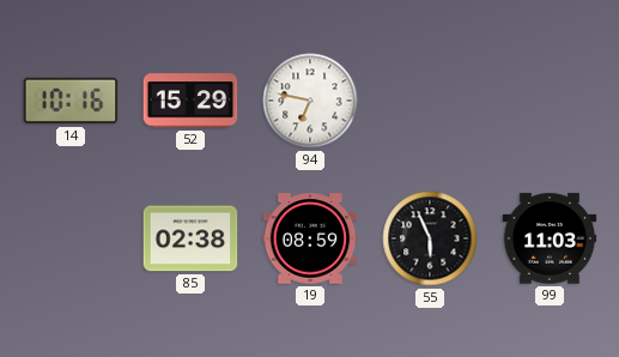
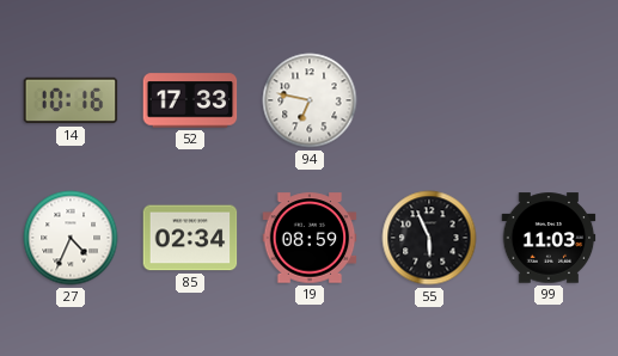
52: 15:29 -> 17:33
27: none -> 4:34
85: 02:38 -> 02:34
